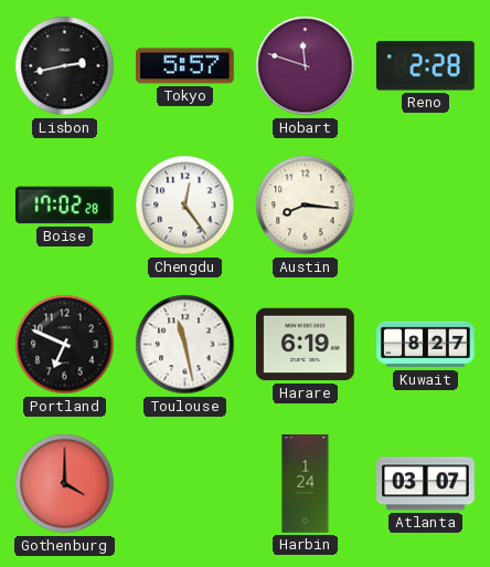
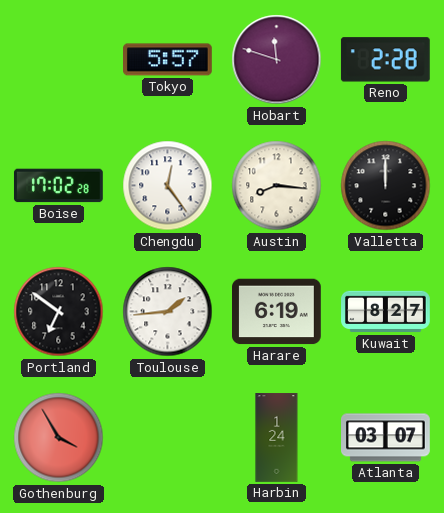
Lisbon: 2:43 -> none
Valletta: none -> 12:00
Portland: 6:49 -> 6:51
Toulouse: 11:28 -> 1:44
Gothenburg: 4:00 -> 3:55
